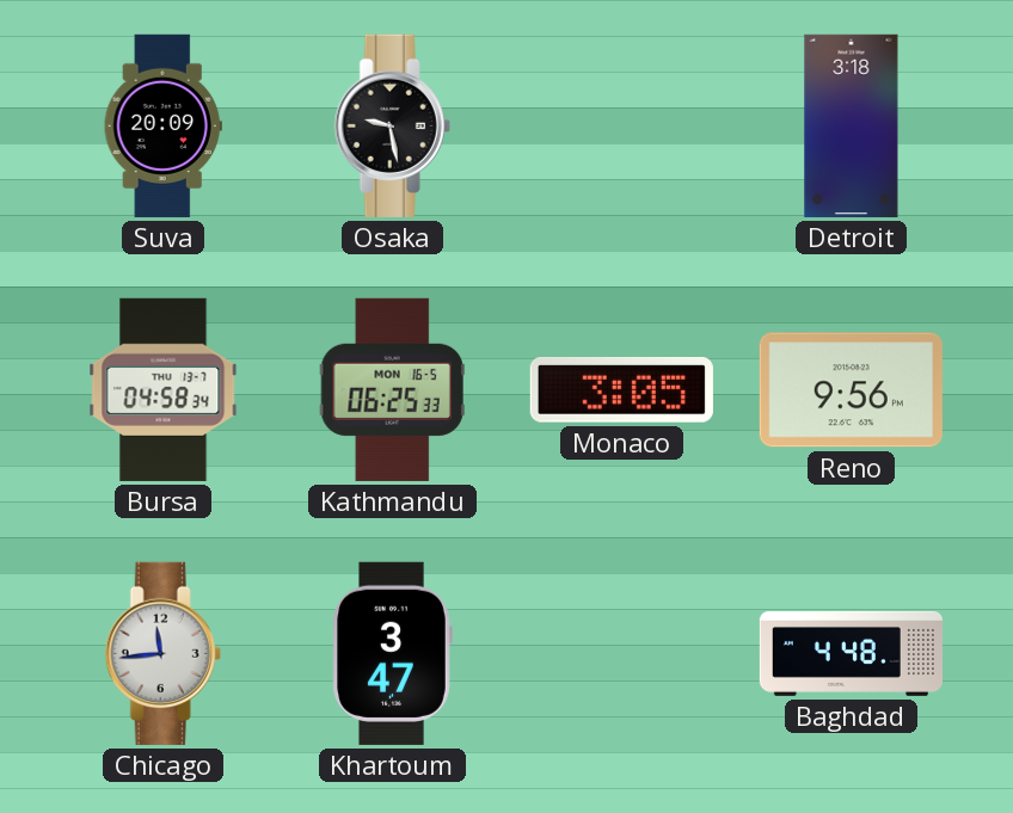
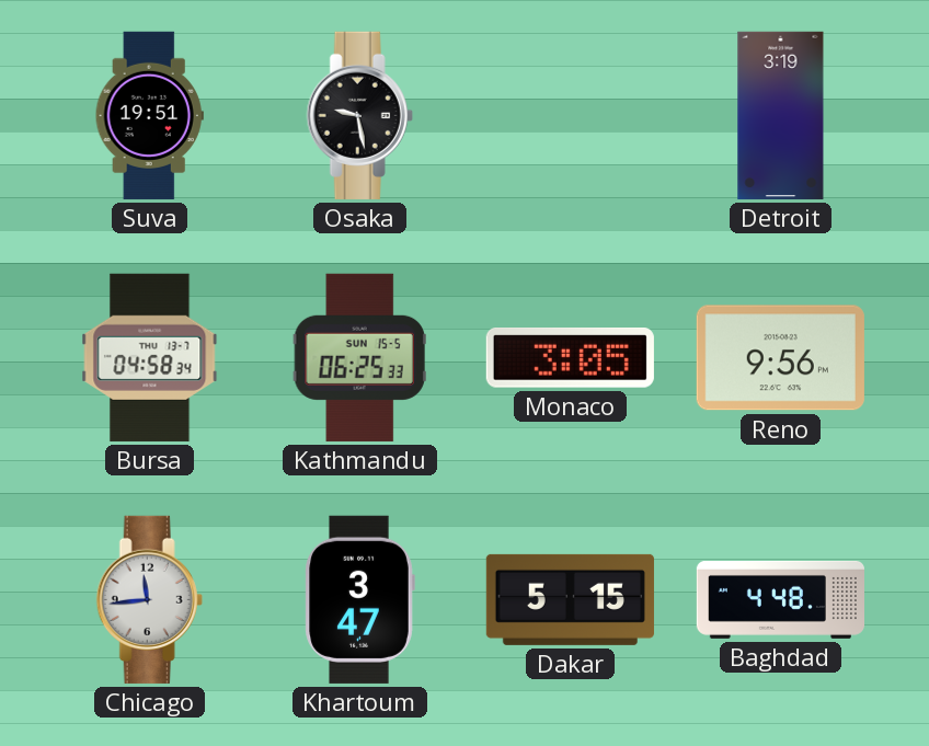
Suva: 20:09 -> 19:51
Detroit: 3:18 -> 3:19
Kathmandu date: MON 16-5 -> SUN 15-5
Dakar: none -> 5:15
